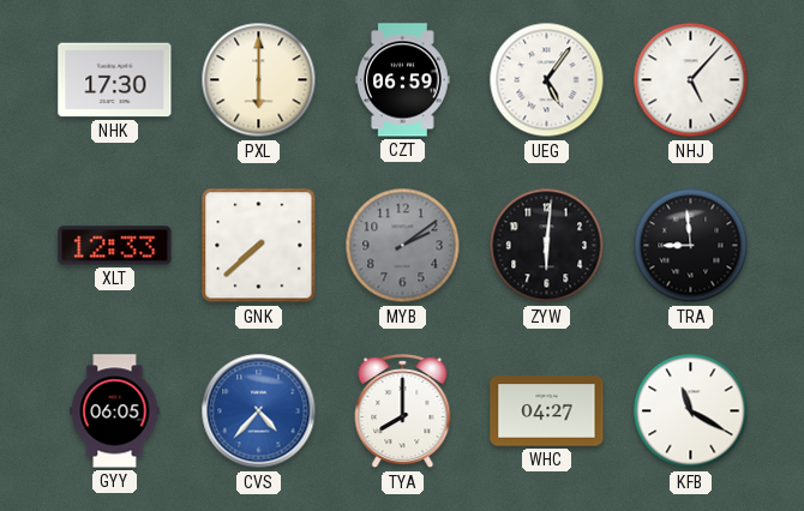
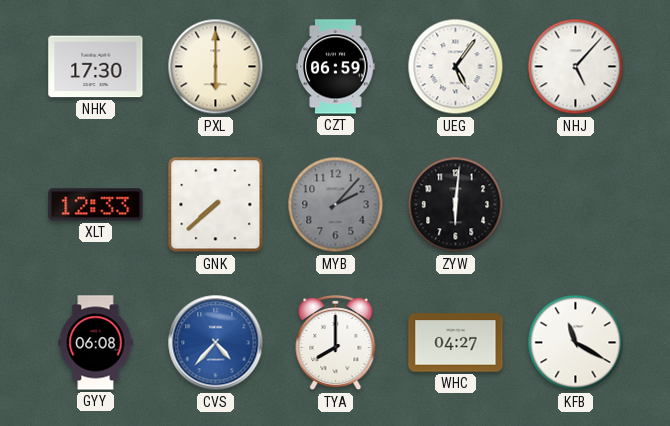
MYB: 2:09 -> 2:07
TRA: 8:59 -> none
GYY: 06:05 -> 06:08
